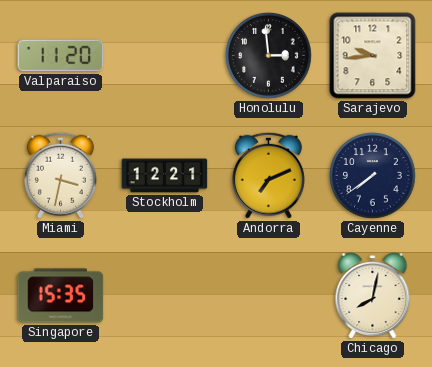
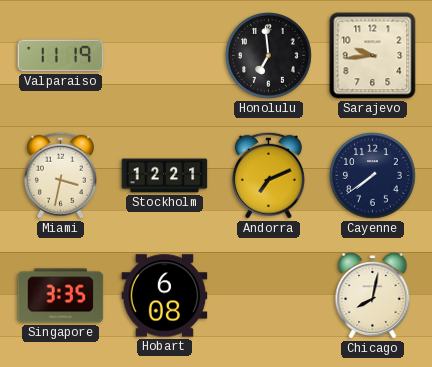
Valparaiso: 11:20 -> 11:19
Honolulu: 2:59 -> 6:59
Singapore: 15:35 -> 3:35
Hobart: none -> 6:08
